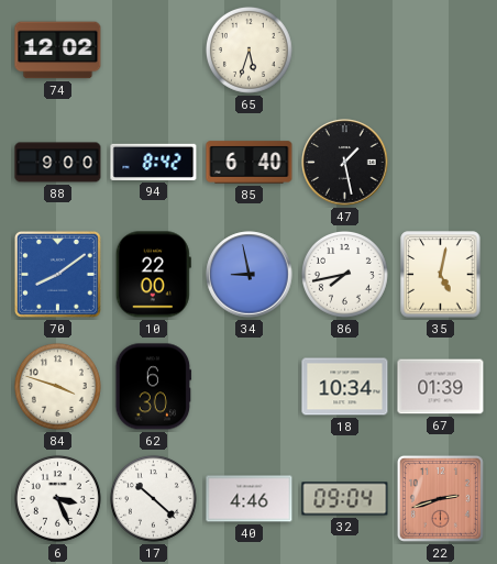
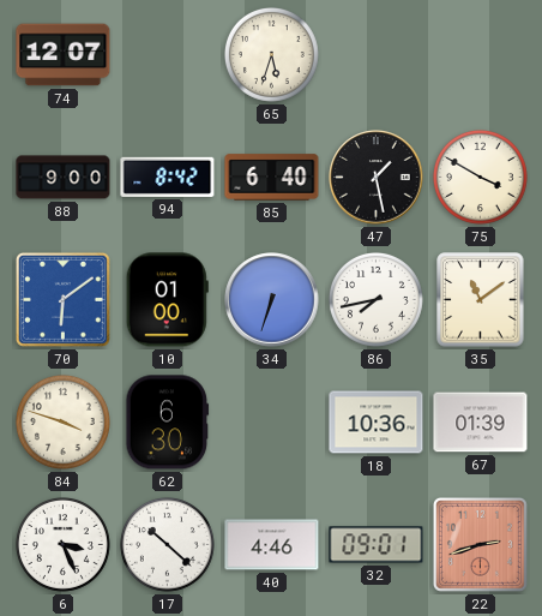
74: 12:02 -> 12:07
75: none -> 3:50
70: 8:09 -> 6:09
10: 22:00 -> 01:00
34: 8:58 -> 6:33
35: 5:02 -> 11:09
18: 10:34 -> 10:36
32: 09:04 -> 09:01
